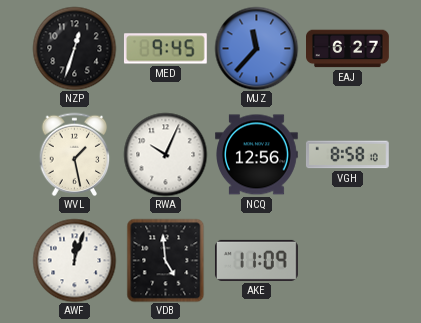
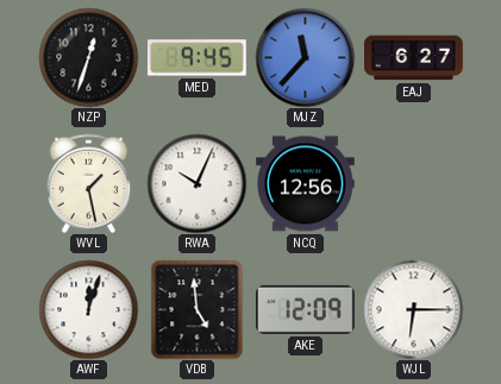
VGH: 8:58 -> none
AKE: 11:09 -> 12:09
WJL: none -> 6:15
